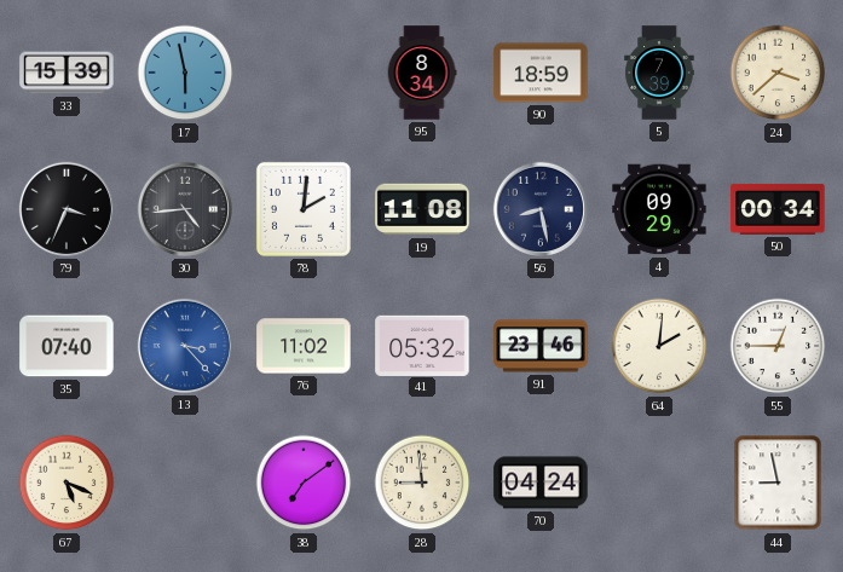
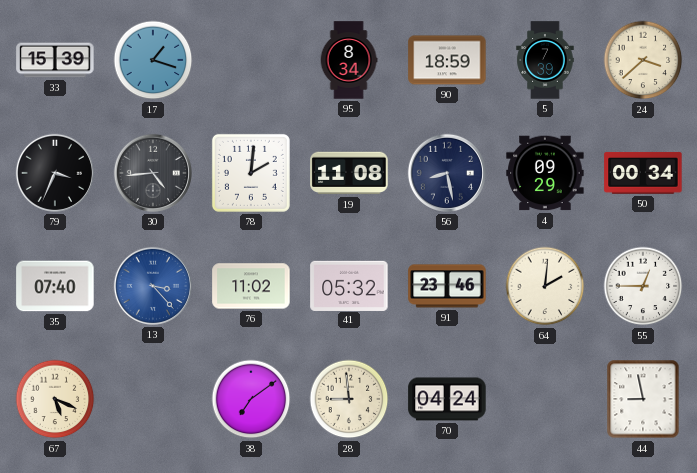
17: 5:58 -> 1:18
